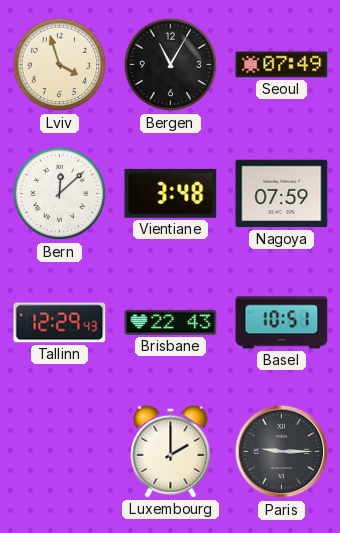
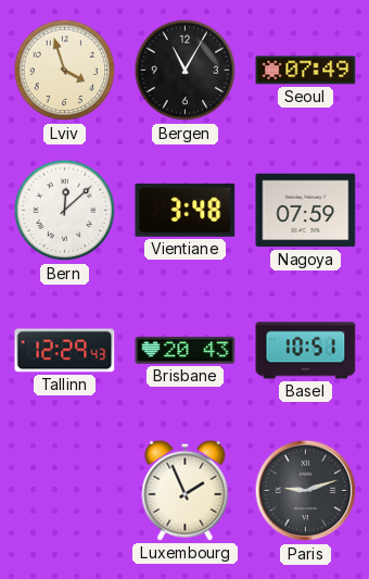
Brisbane: 22:43 -> 20:43
Luxembourg: 2:00 -> 1:56
Paris: 9:15 -> 9:12
